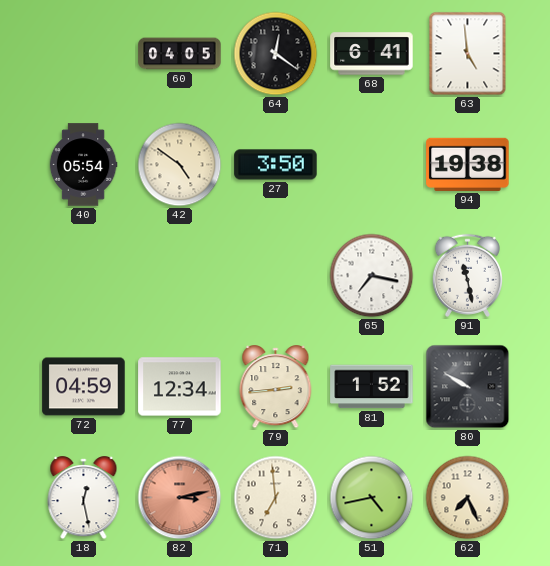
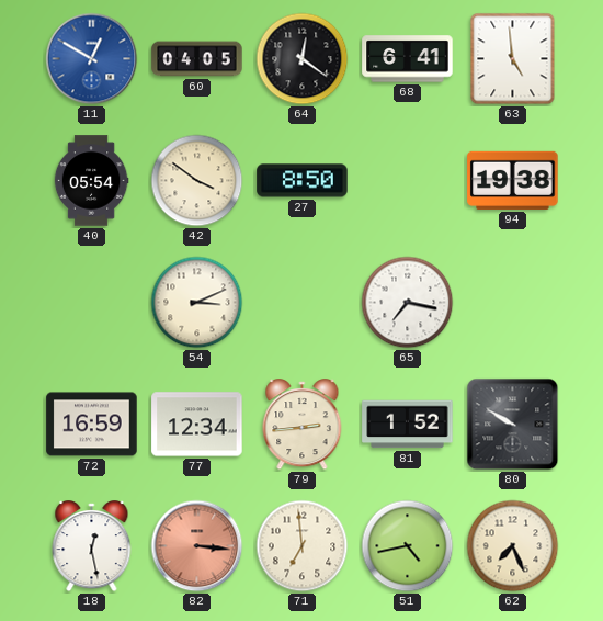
11: none -> 12:50
42: 4:51 -> 3:51
27: 3:50 -> 8:50
54: none -> 3:11
91: 11:28 -> none
72: 04:59 -> 16:59
82: 3:13 -> 3:16
